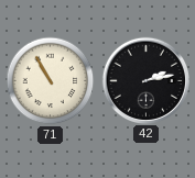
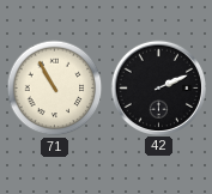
42: 2:13 -> 2:11
